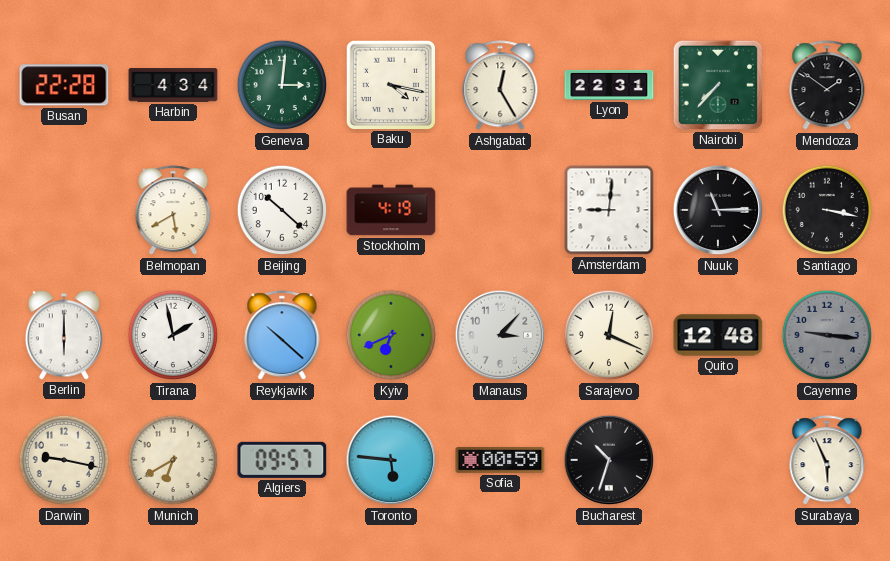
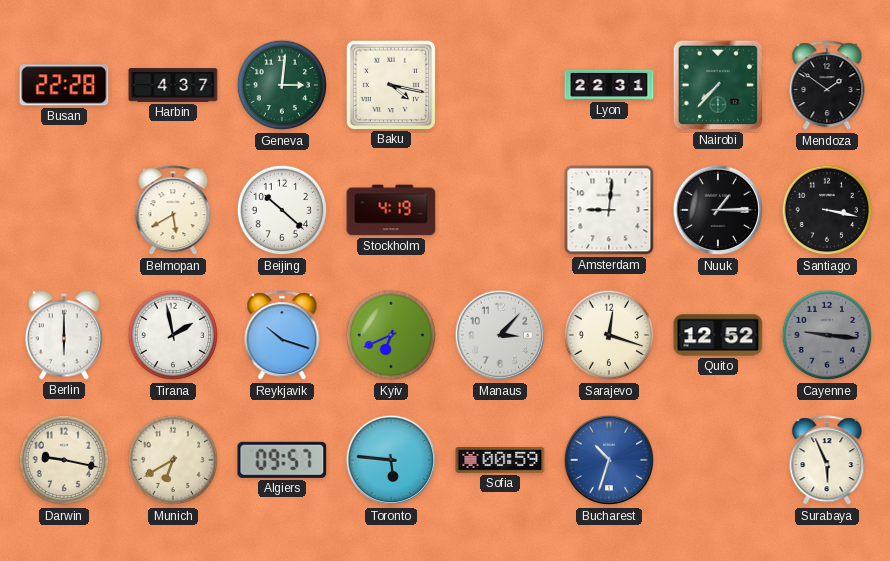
Harbin: 4:34 -> 4:37
Ashgabat: 12:25 -> none
Nuuk: 11:15 -> 1:15
Reykjavik: 10:22 -> 10:18
Sarajevo: 12:19 -> 12:18
Quito: 12:48 -> 12:52
Bucharest dial: black -> blue
